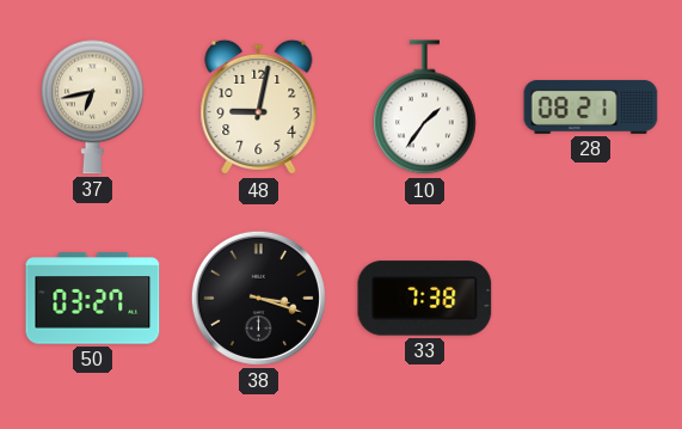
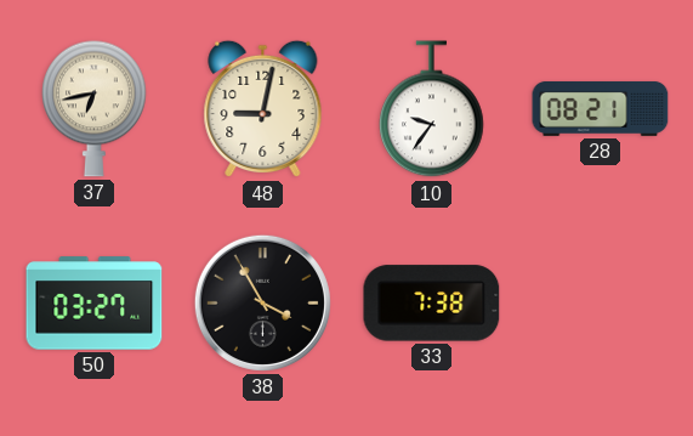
10: 1:36 -> 9:36
38: 3:18 -> 3:55
